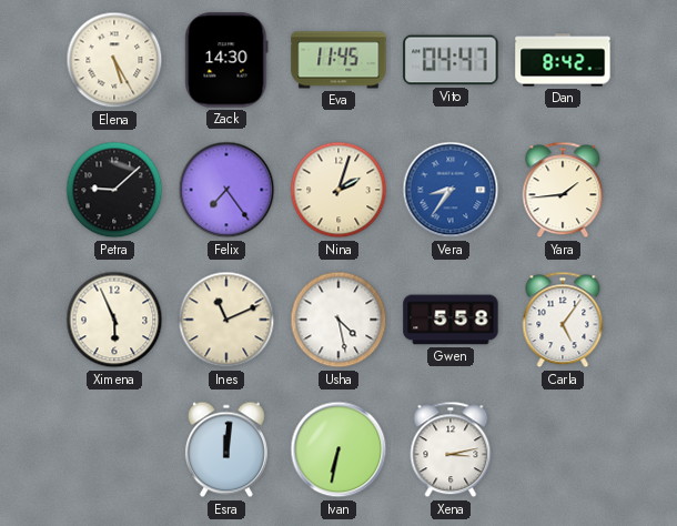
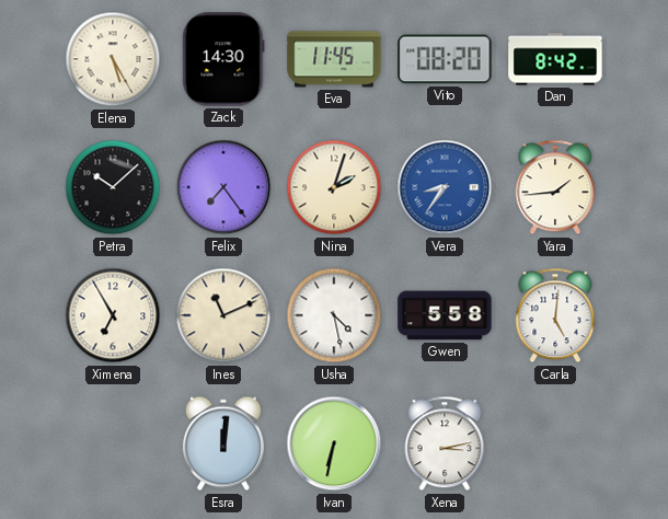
Vito: 04:47 -> 08:20
Petra: 9:08 -> 10:08
Ximena: 5:56 -> 6:55
Carla: 5:06 -> 5:01
